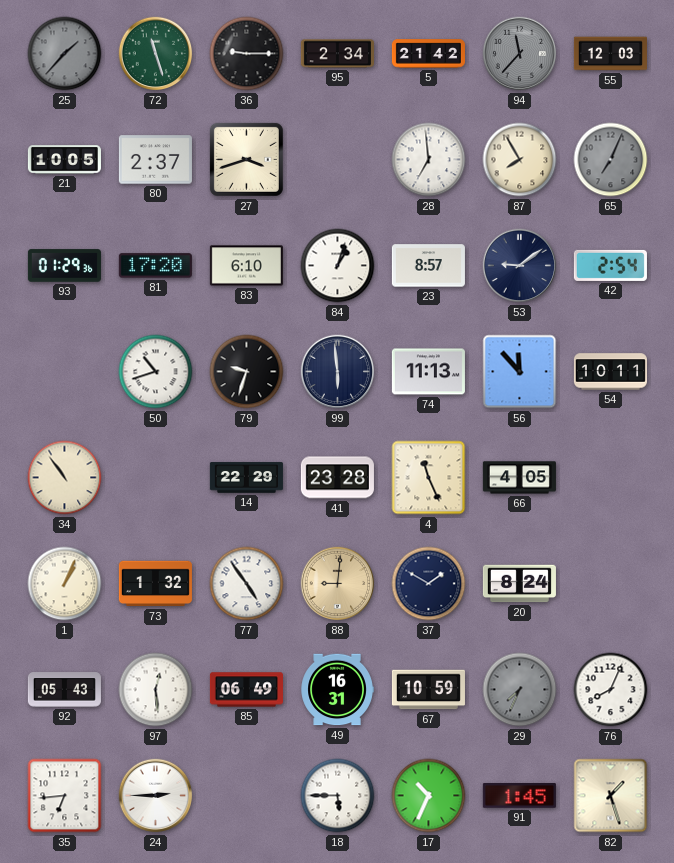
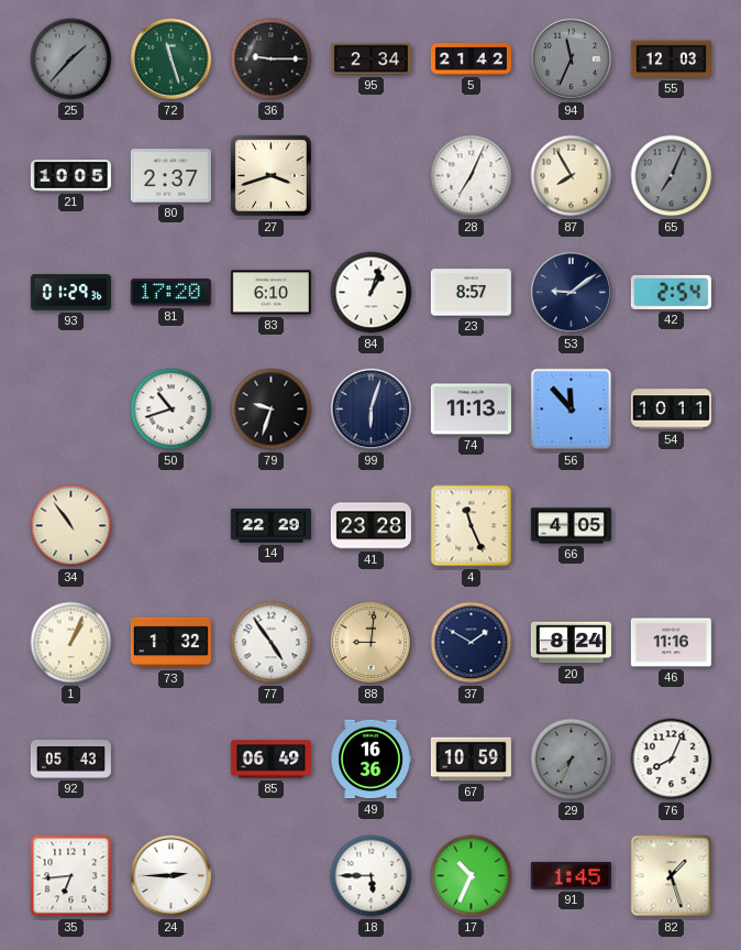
94: 11:37 -> 11:34
28: 6:59 -> 7:04
99: 5:59 -> 6:03
46: none -> 11:16
97: 12:29 -> none
49: 16:31 -> 16:36
